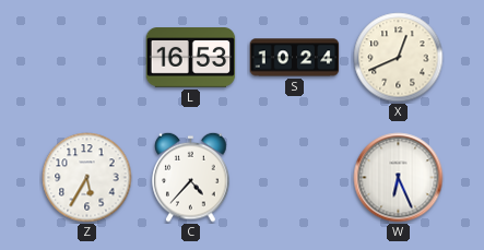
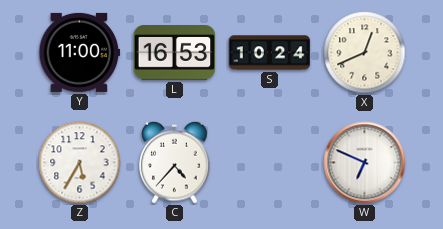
Y: none -> 11:00
W: 6:26 -> 6:49
